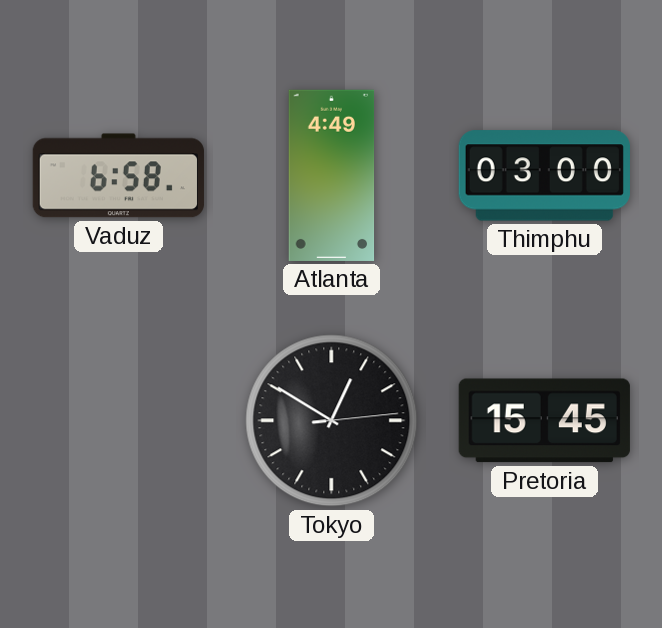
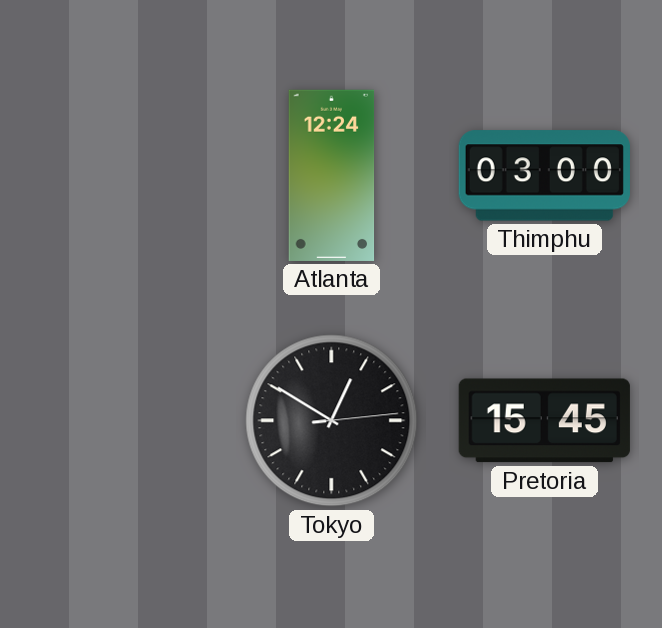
Vaduz: 6:58 -> none
Atlanta: 4:49 -> 12:24
